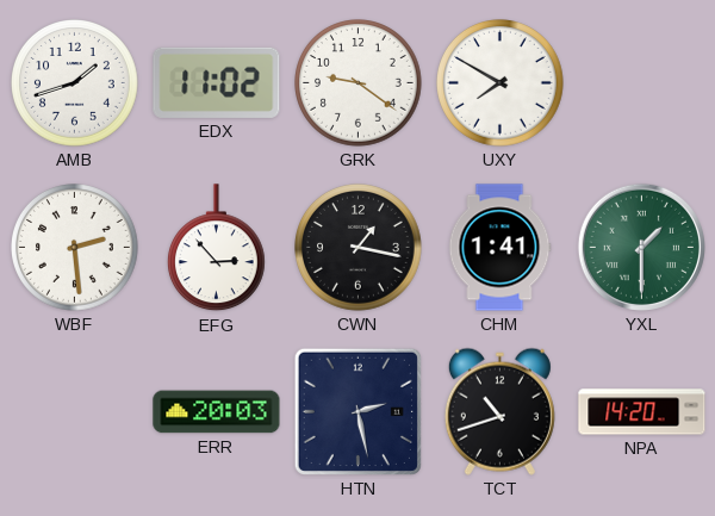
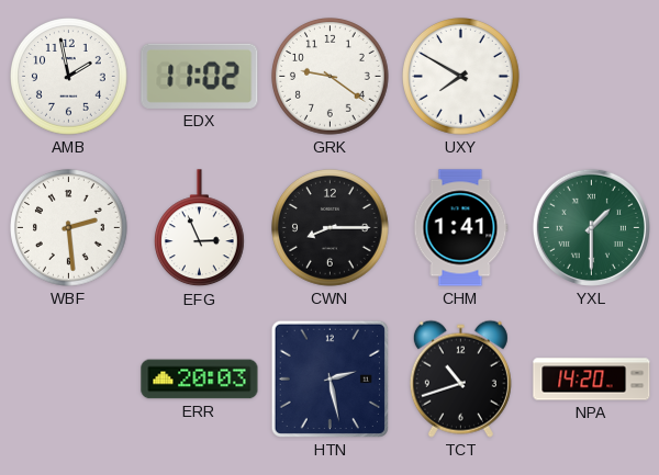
AMB: 1:42 -> 1:58
EFG: 2:53 -> 2:56
CWN: 1:17 -> 8:15
